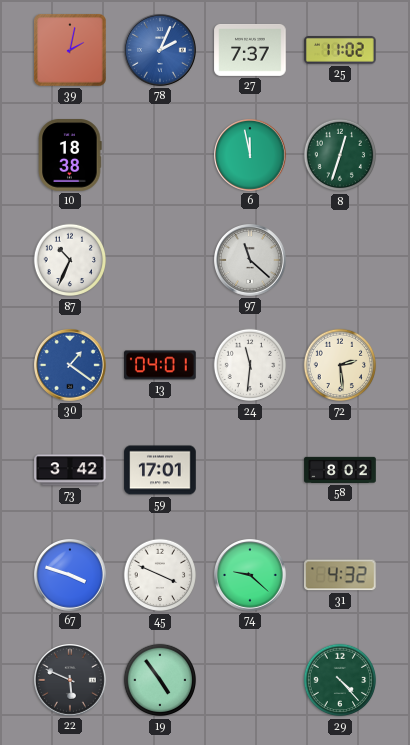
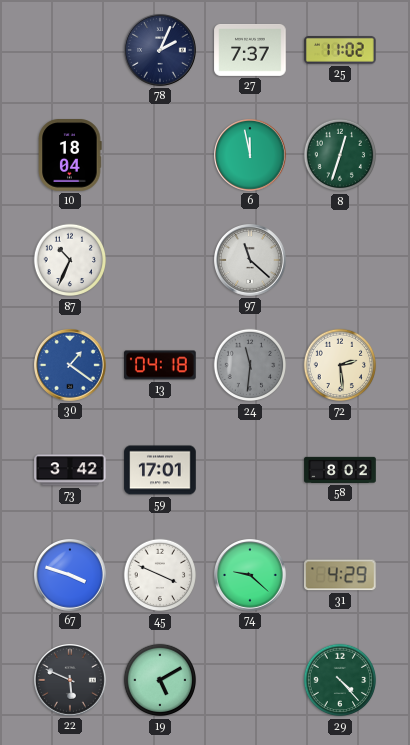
39: 2:02 -> none
78 dial: blue -> navy
10: 18:38 -> 18:04
13: 04:01 -> 04:18
24 dial: white -> grey
31: 4:32 -> 4:29
19: 4:54 -> 5:10
